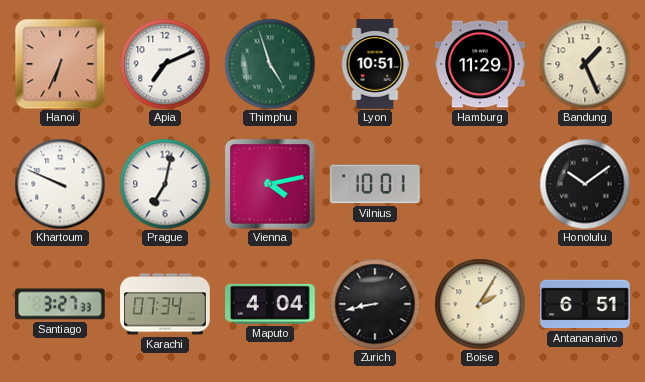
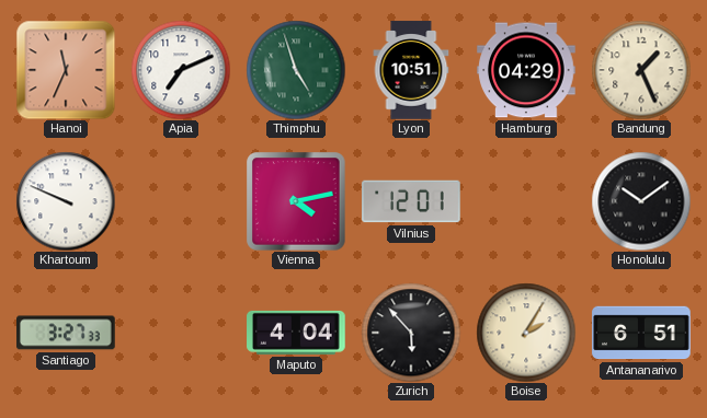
Hanoi: 6:34 -> 11:34
Hamburg: 11:29 -> 04:29
Prague: 7:02 -> none
Vilnius: 10:01 -> 12:01
Karachi: 07:34 -> none
Zurich: 8:43 -> 5:53
